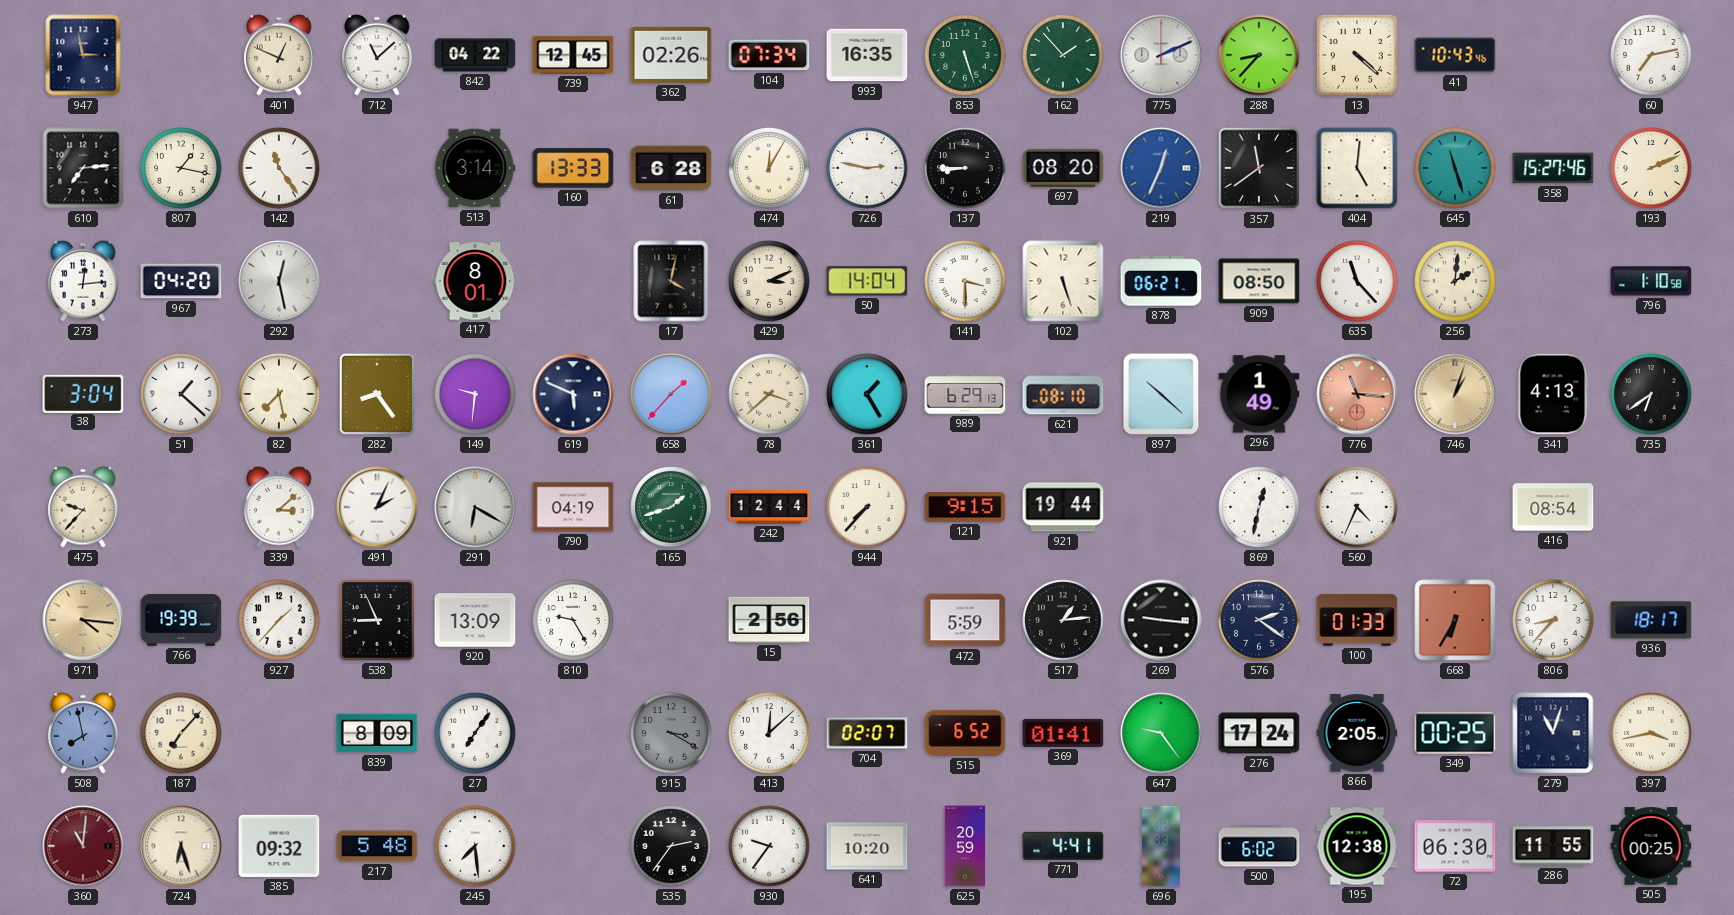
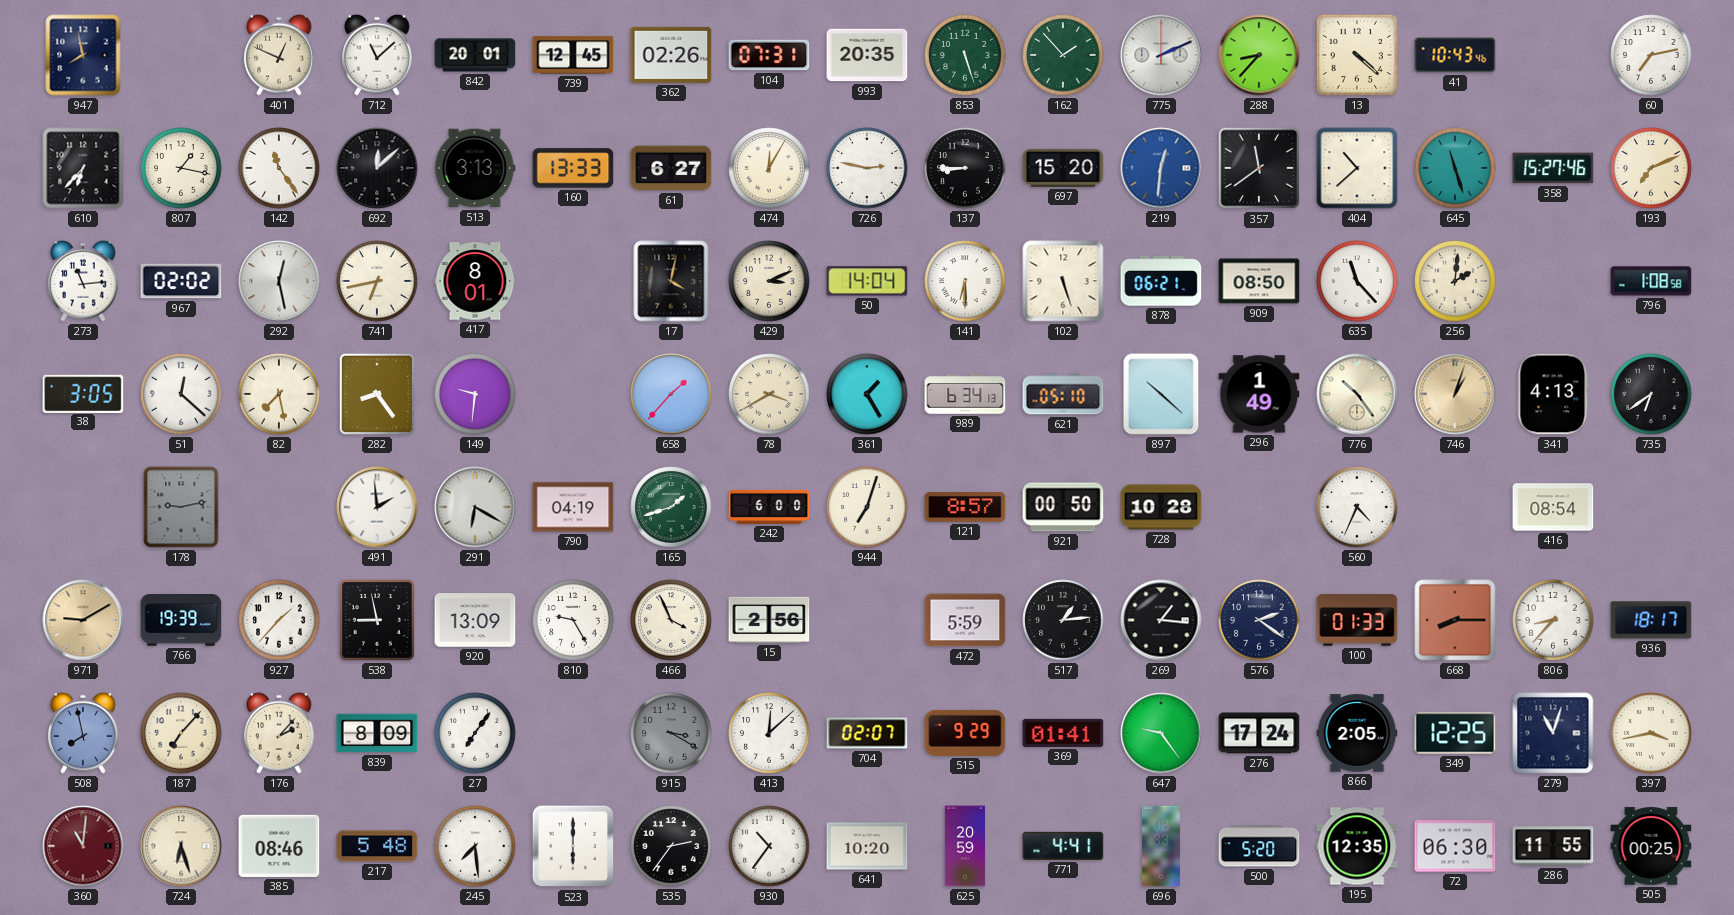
947: 2:58 -> 7:58
842: 04:22 -> 20:01
104: 07:34 -> 07:31
993: 16:35 -> 20:35
610: 7:14 -> 6:37
692: none -> 12:08
513: 3:14 -> 3:13
61: 6:28 -> 6:27
697: 08:20 -> 15:20
219: 12:34 -> 12:31
404: 5:01 -> 10:38
193: 2:11 -> 7:11
273: 12:14 -> 11:14
967: 04:20 -> 02:02
741: none -> 6:43
141: 3:30 -> 6:30
796: 1:10 -> 1:08
38: 3:04 -> 3:05
51: 1:22 -> 12:22
619: 5:49 -> none
78: 3:38 -> 3:40
989: 6:29 -> 6:34
621: 08:10 -> 05:10
776: 11:16 -> 10:24
776 dial: salmon -> cream
475: 9:37 -> none
178: none -> 9:13
339: 3:08 -> none
491: 2:04 -> 1:59
242: 12:44 -> 6:00
944: 7:37 -> 7:03
121: 9:15 -> 8:57
921: 19:44 -> 00:50
728: none -> 10:28
869: 12:32 -> none
971: 4:16 -> 9:10
538: 8:56 -> 8:58
466: none -> 3:56
269: 9:16 -> 1:16
668: 6:35 -> 8:15
176: none -> 2:07
515: 6:52 -> 9:29
349: 00:25 -> 12:25
385: 09:32 -> 08:46
523: none -> 6:00
930: 9:36 -> 10:36
500: 6:02 -> 5:20
195: 12:38 -> 12:35
